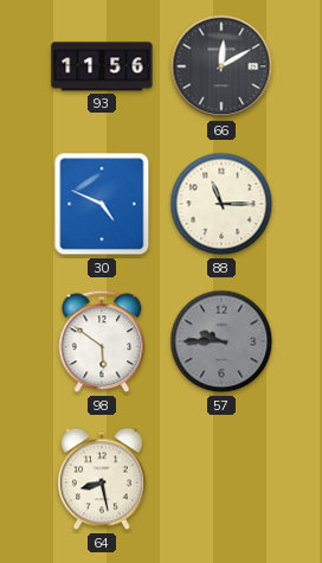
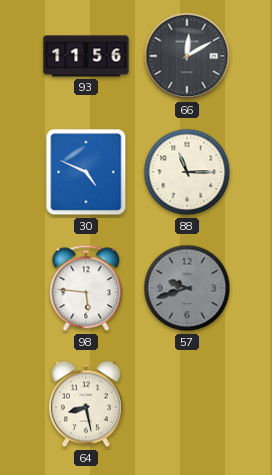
98: 5:51 -> 5:46
57: 9:45 -> 9:42
